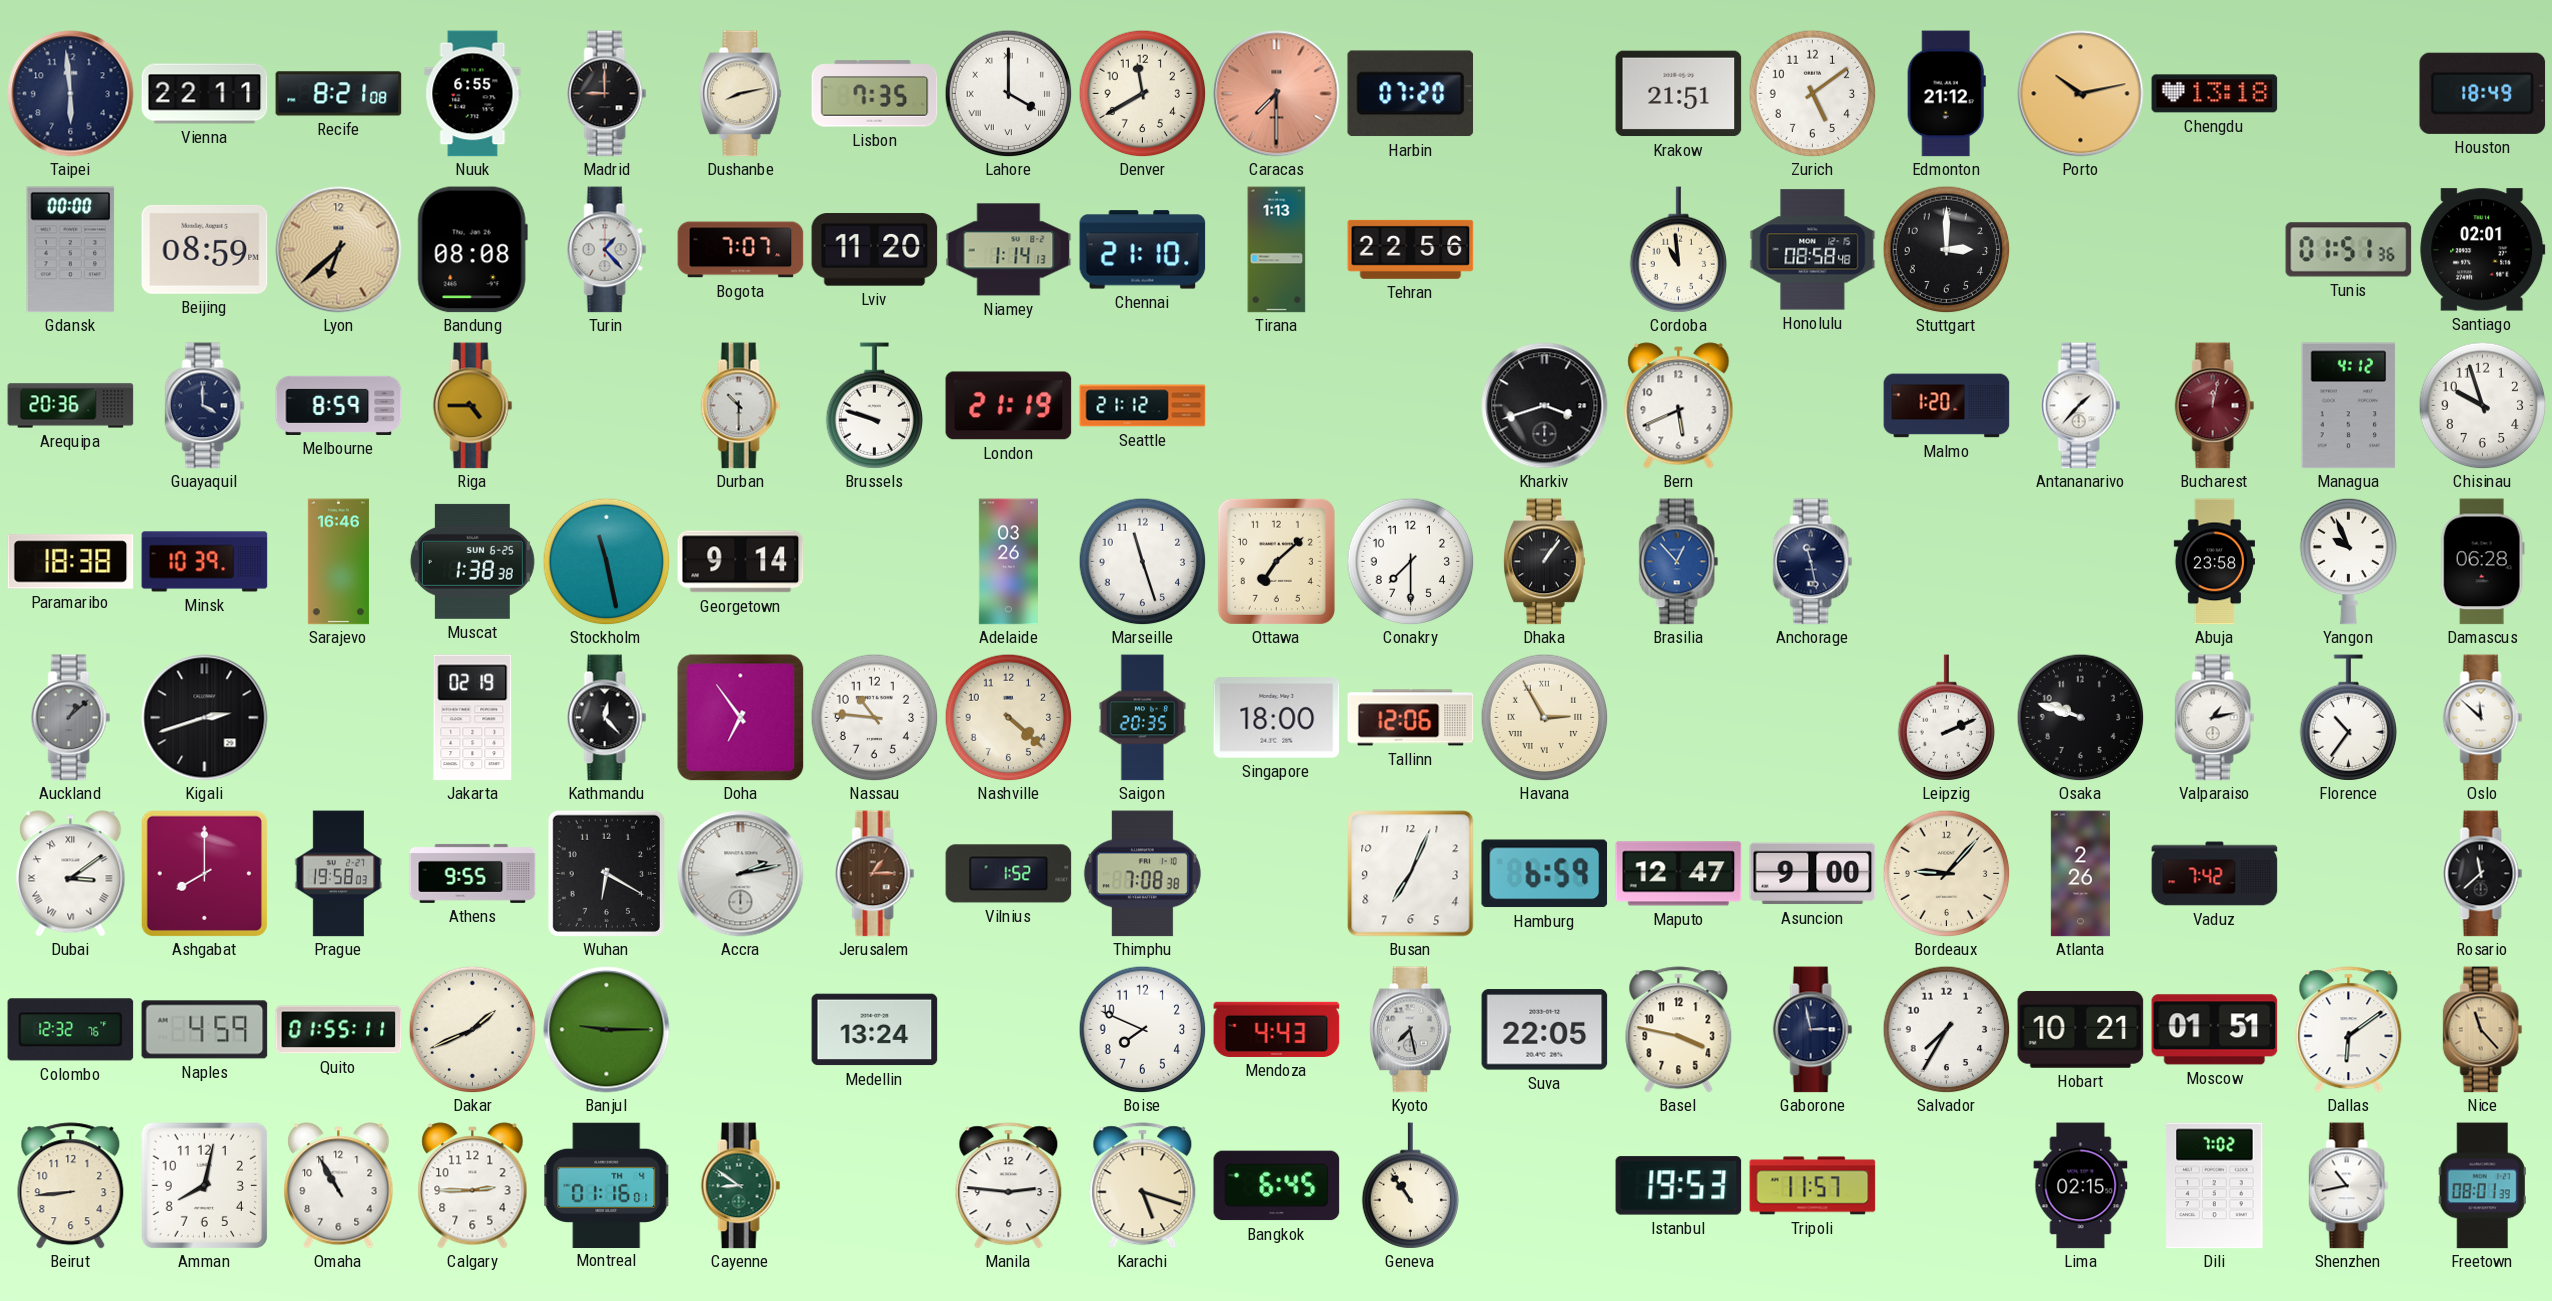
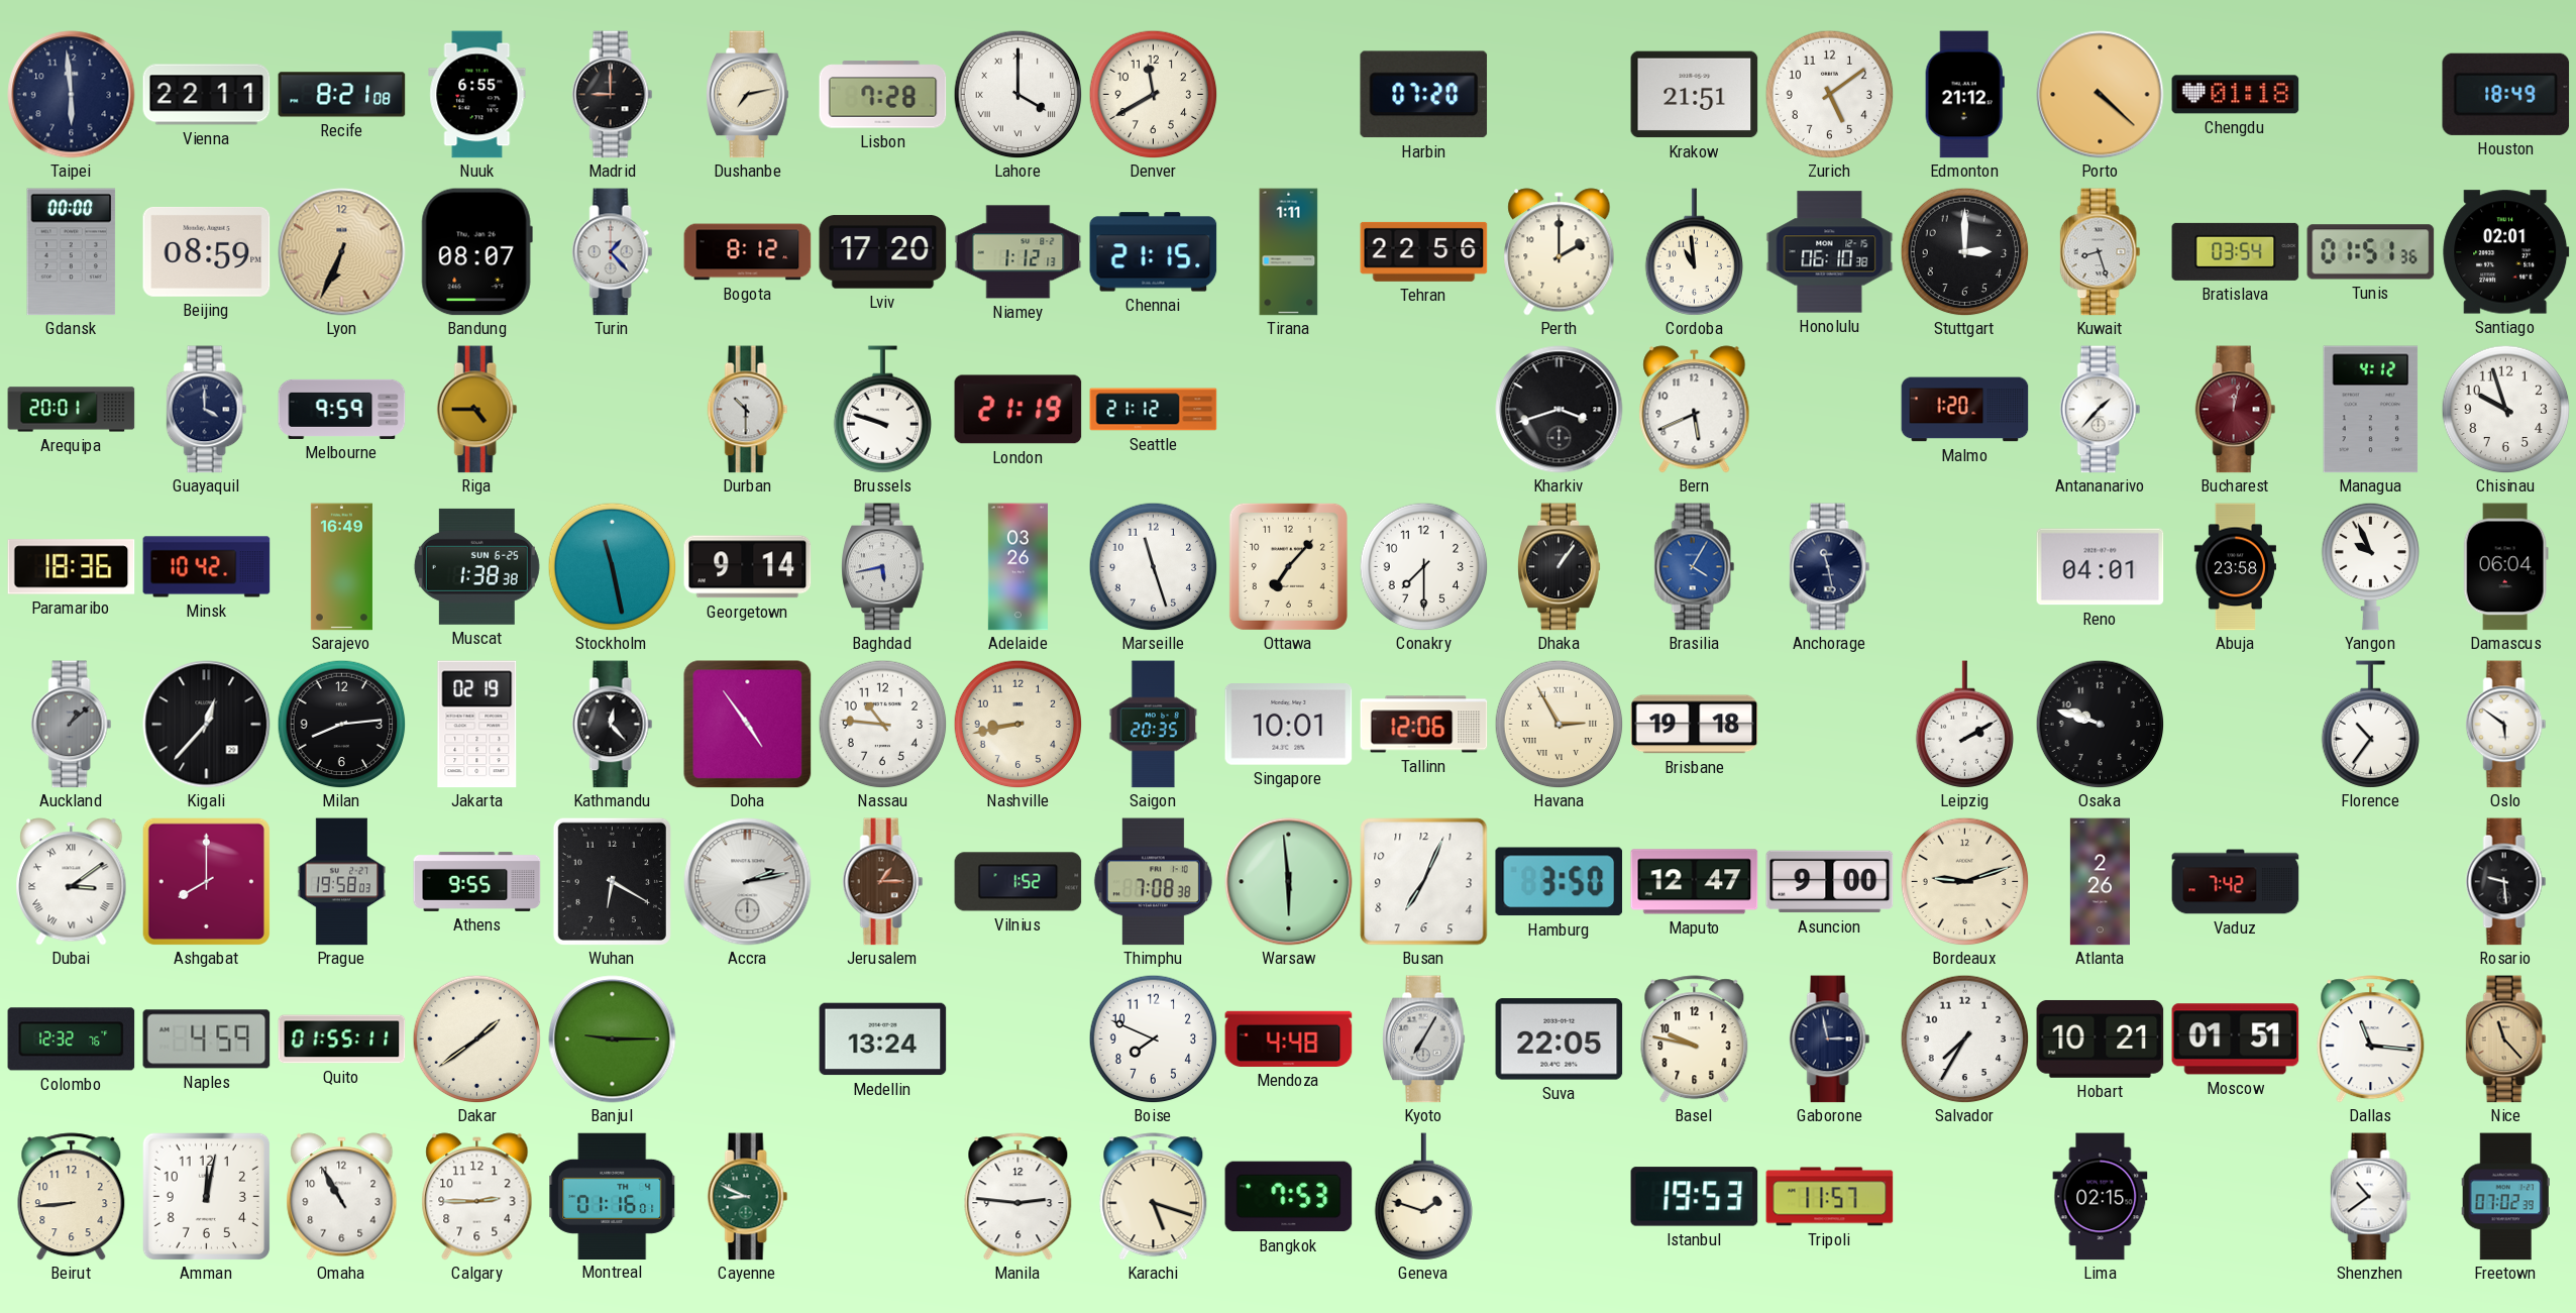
Dushanbe: 8:13 -> 7:13
Lisbon: 7:35 -> 7:28
Caracas: 7:30 -> none
Porto: 10:13 -> 4:22
Chengdu: 13:18 -> 01:18
Lyon: 6:38 -> 6:34
Bandung: 08:08 -> 08:07
Bogota: 7:07 -> 8:12
Lviv: 11:20 -> 17:20
Niamey: 1:14 -> 1:12
Chennai: 21:10 -> 21:15
Tirana: 1:13 -> 1:11
Perth: none -> 2:00
Honolulu: 08:58 -> 06:10
Kuwait: none -> 8:27
Bratislava: none -> 03:54
Arequipa: 20:36 -> 20:01
Melbourne: 8:59 -> 9:59
Paramaribo: 18:38 -> 18:36
Minsk: 10:39 -> 10:42
Sarajevo: 16:46 -> 16:49
Baghdad: none -> 5:43
Ottawa: 7:08 -> 7:07
Brasilia: 12:53 -> 4:05
Reno: none -> 04:01
Damascus: 06:28 -> 06:04
Kigali: 2:42 -> 12:37
Milan: none -> 8:14
Doha: 6:54 -> 4:54
Nashville: 4:22 -> 8:43
Singapore: 18:00 -> 10:01
Brisbane: none -> 19:18
Leipzig: 2:11 -> 2:10
Valparaiso: 1:13 -> none
Oslo: 11:52 -> 5:51
Warsaw: none -> 5:59
Hamburg: 6:59 -> 3:50
Bordeaux: 9:07 -> 9:12
Rosario: 11:38 -> 9:29
Dakar: 1:41 -> 1:39
Mendoza: 4:43 -> 4:48
Kyoto: 7:28 -> 7:05
Basel: 3:47 -> 9:47
Dallas: 6:09 -> 11:16
Amman: 8:02 -> 12:02
Cayenne: 8:51 -> 8:49
Bangkok: 6:45 -> 7:53
Geneva: 10:54 -> 1:48
Dili: 7:02 -> none
Shenzhen: 10:43 -> 10:39
Freetown: 08:01 -> 07:02
